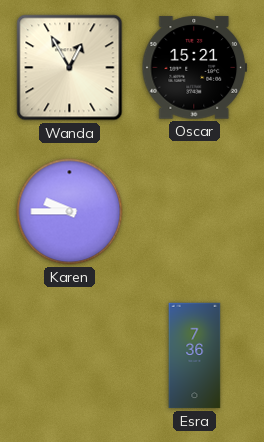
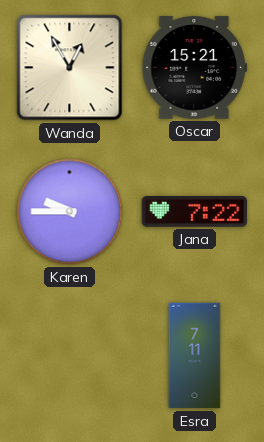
Jana: none -> 7:22
Esra: 7:36 -> 7:11
